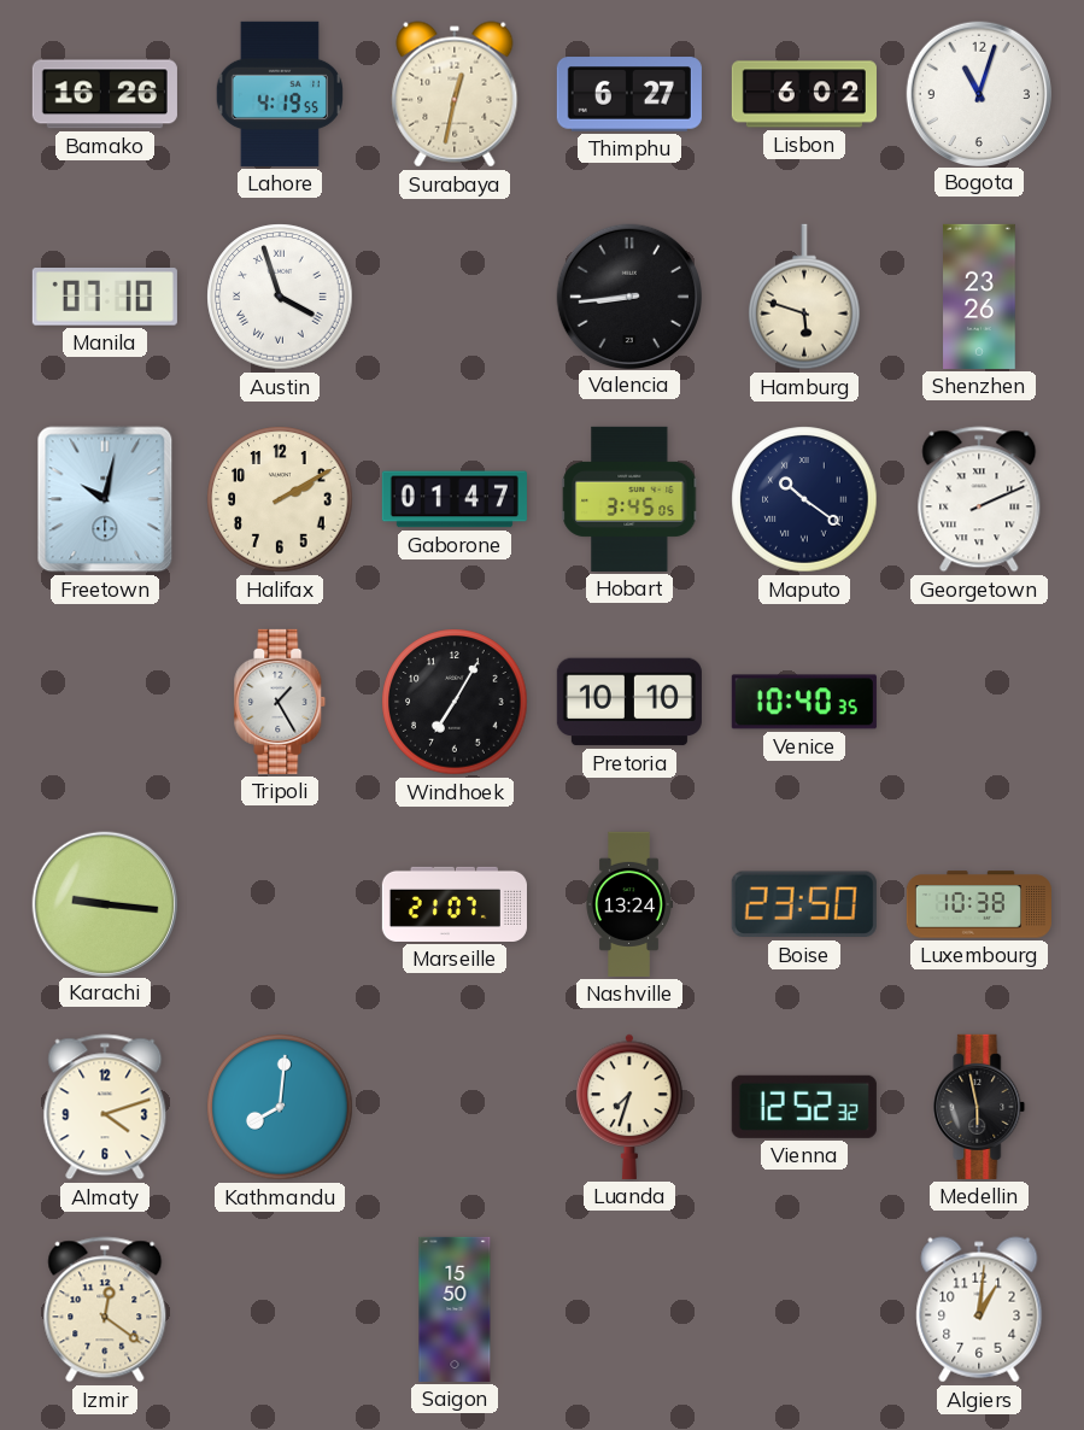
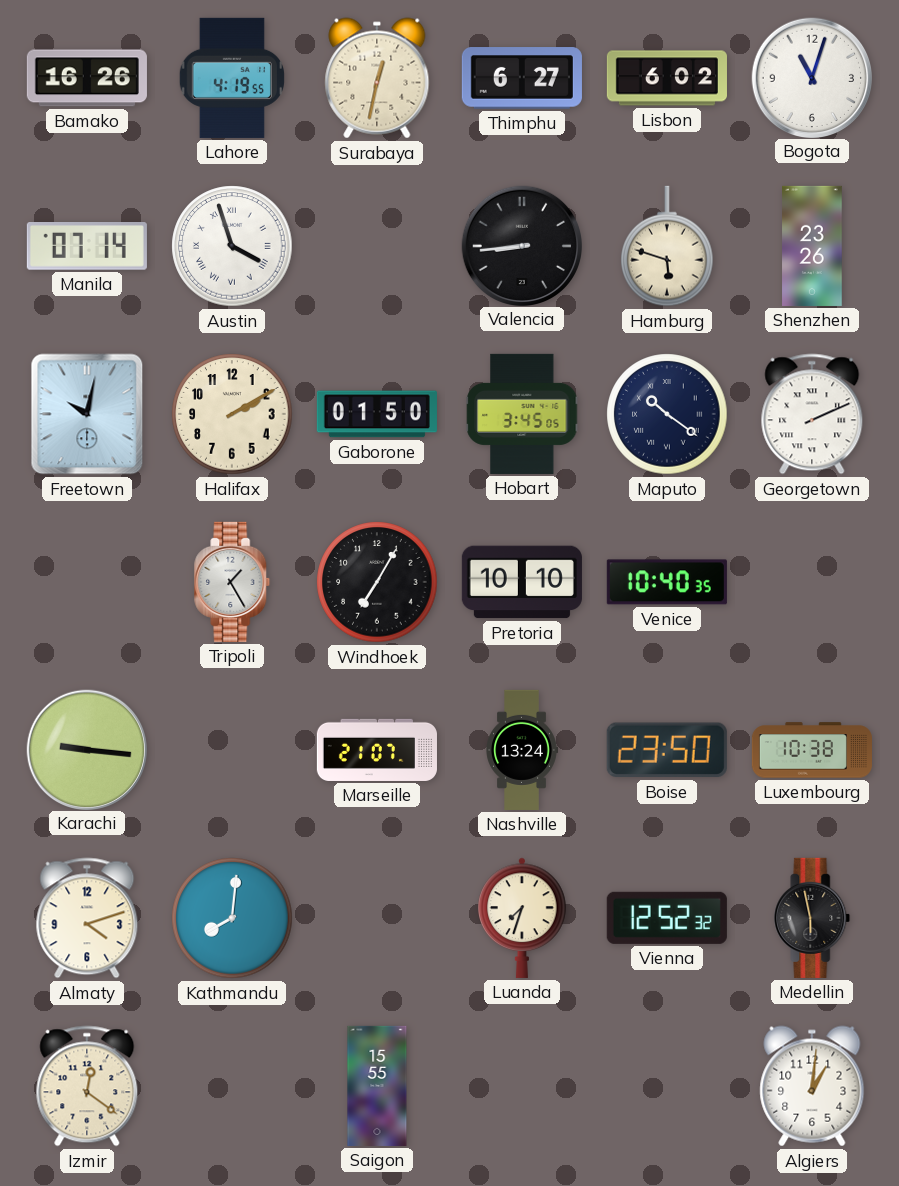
Manila: 07:10 -> 07:14
Gaborone: 01:47 -> 01:50
Saigon: 15:50 -> 15:55
